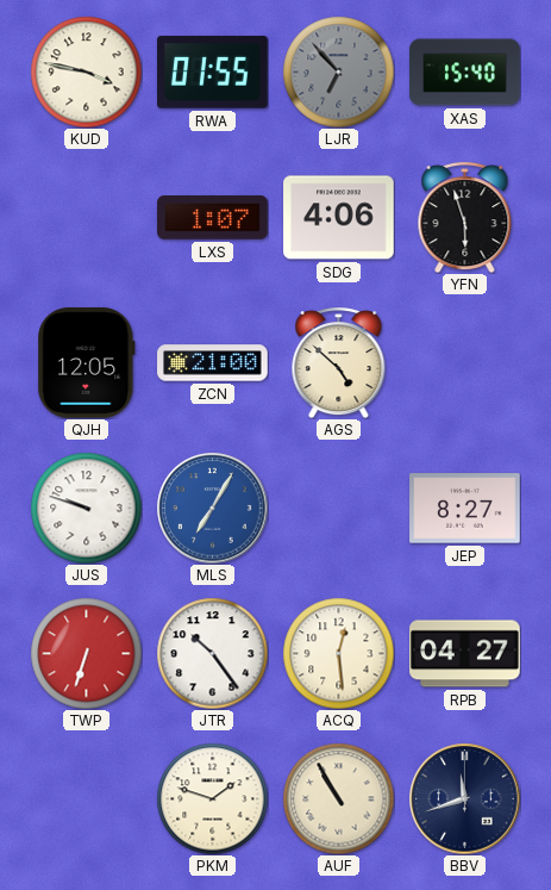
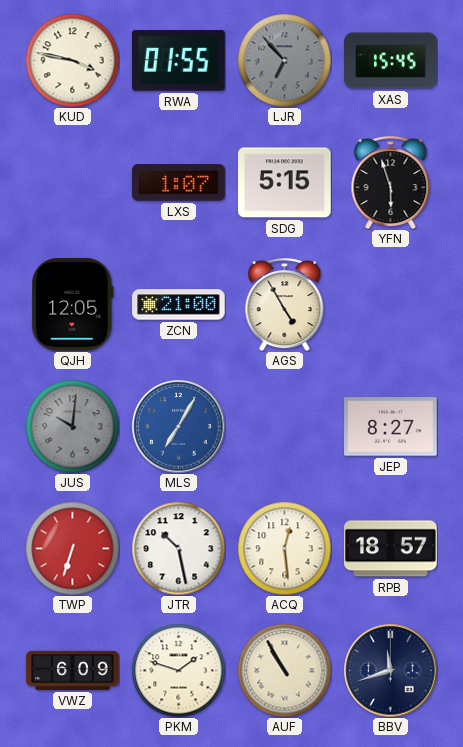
XAS: 15:40 -> 15:45
SDG: 4:06 -> 5:15
AGS: 4:52 -> 4:55
JUS: 9:48 -> 10:01
JUS dial: white -> grey
JTR: 10:24 -> 10:28
RPB: 04:27 -> 18:57
VWZ: none -> 6:09
